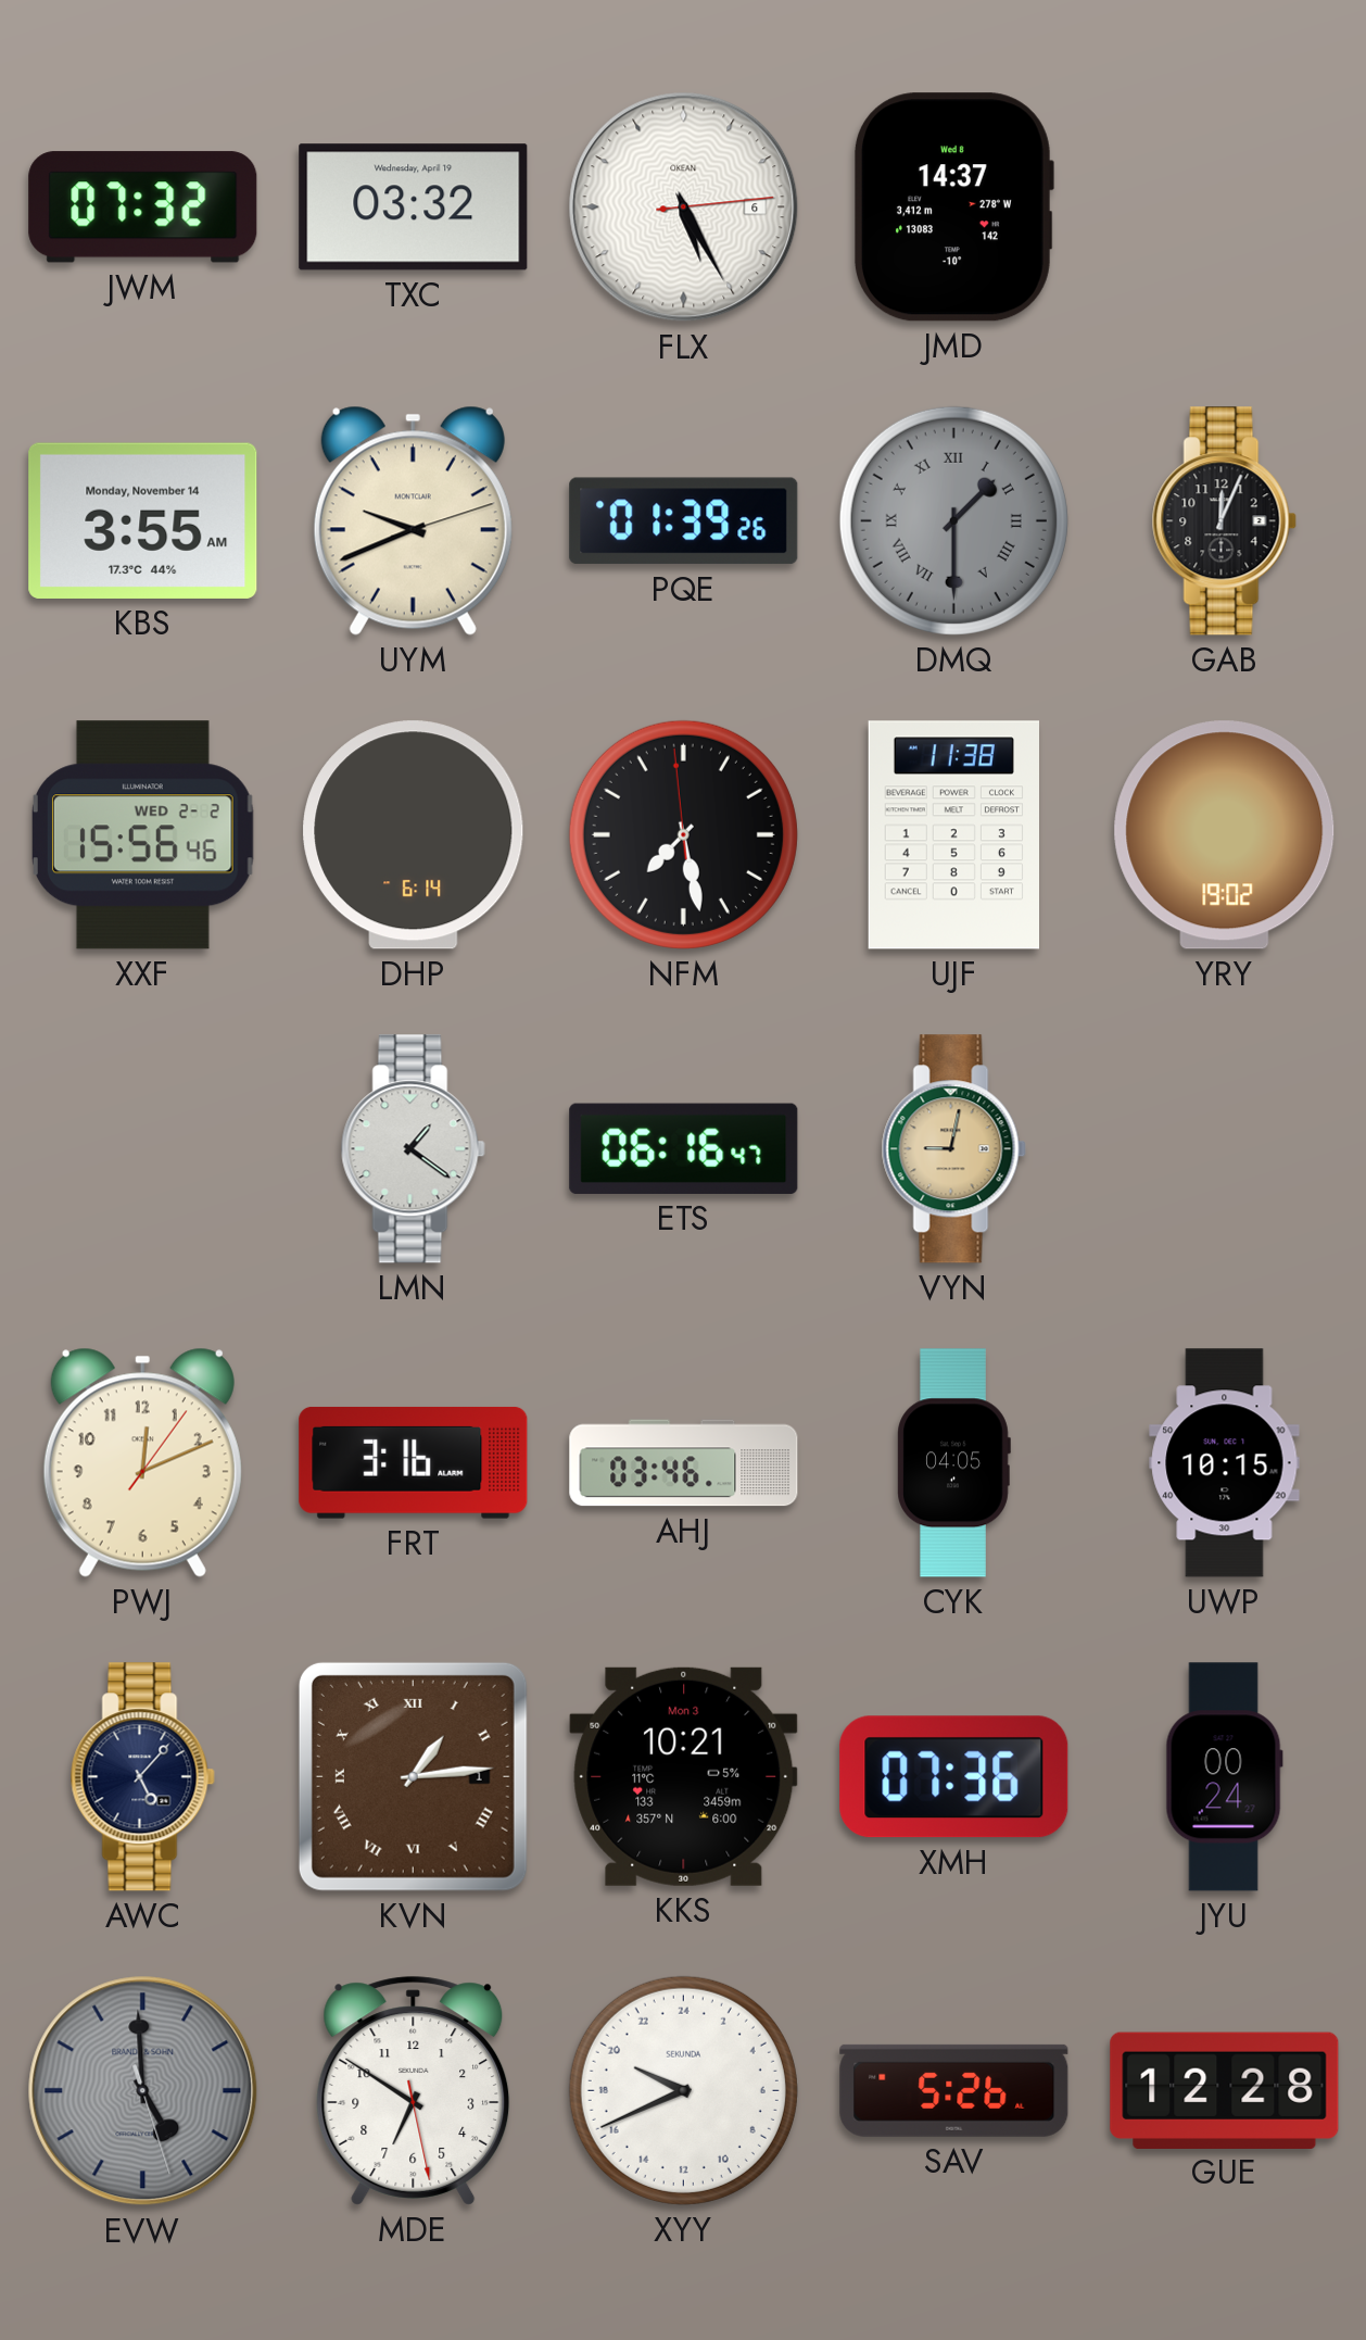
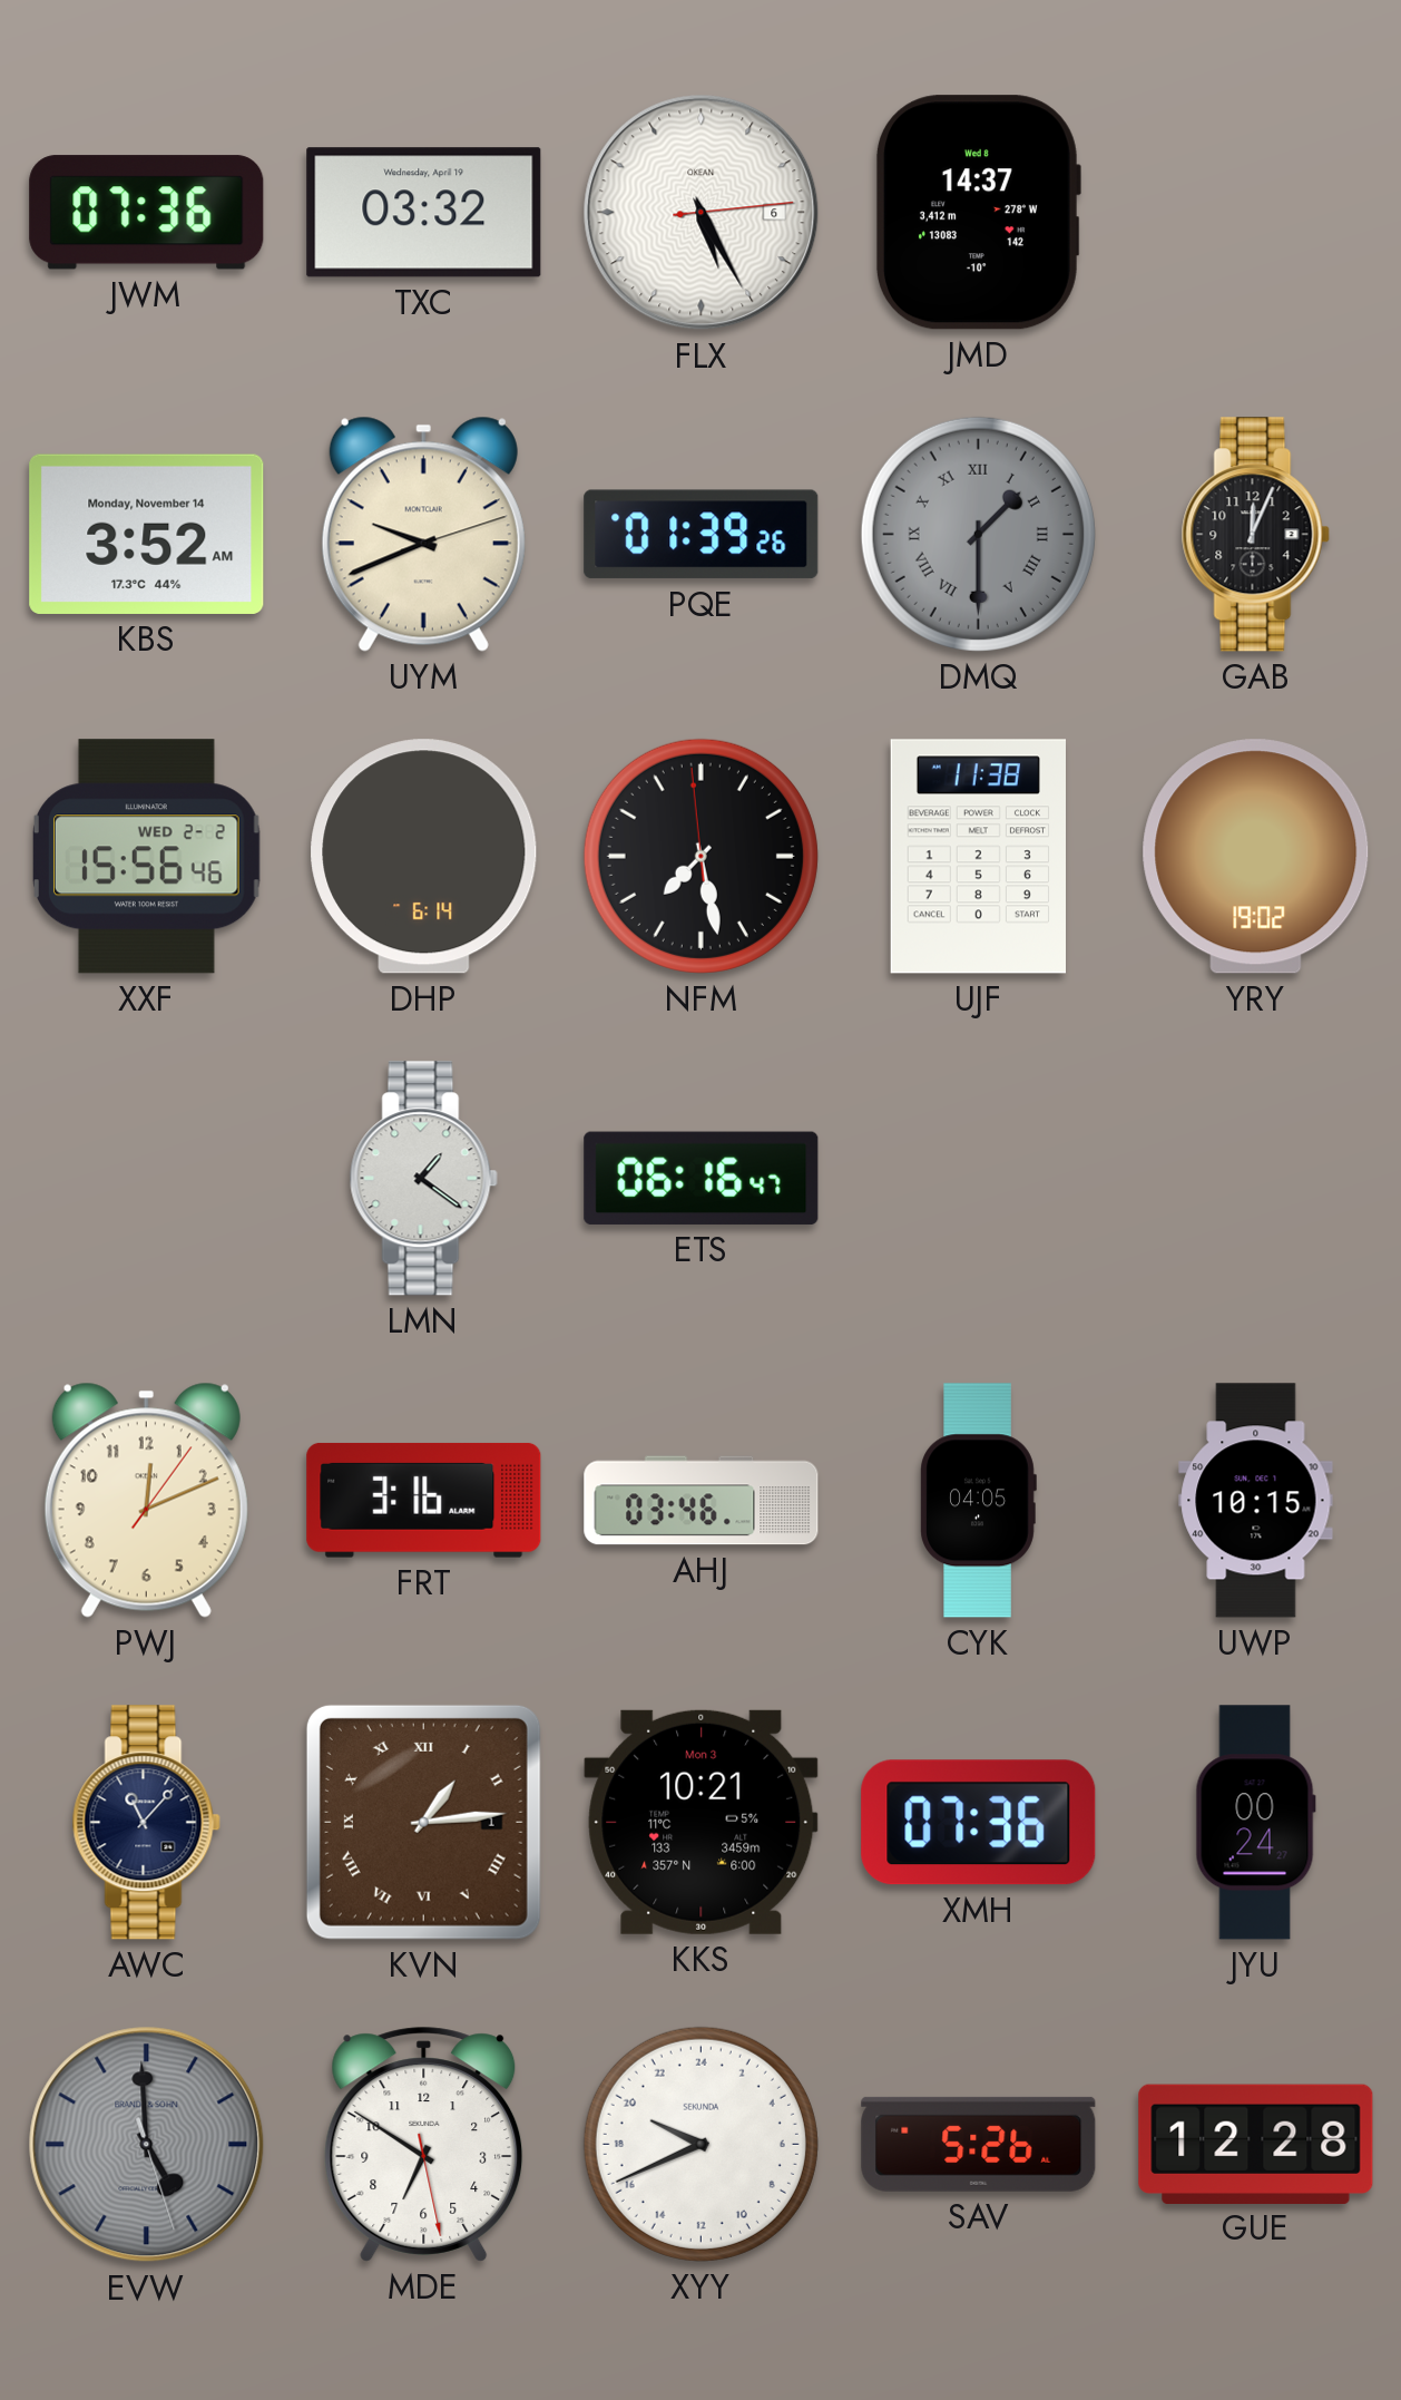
JWM: 07:32 -> 07:36
KBS: 3:55 -> 3:52
VYN: 9:02 -> none
AWC: 5:07 -> 11:07
